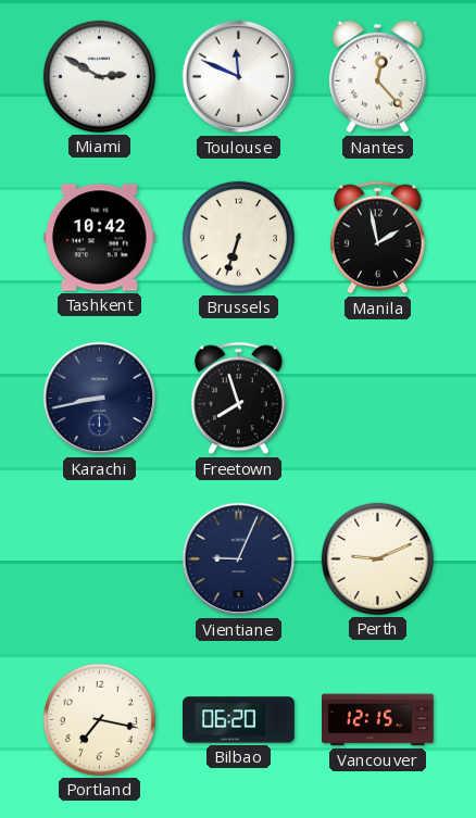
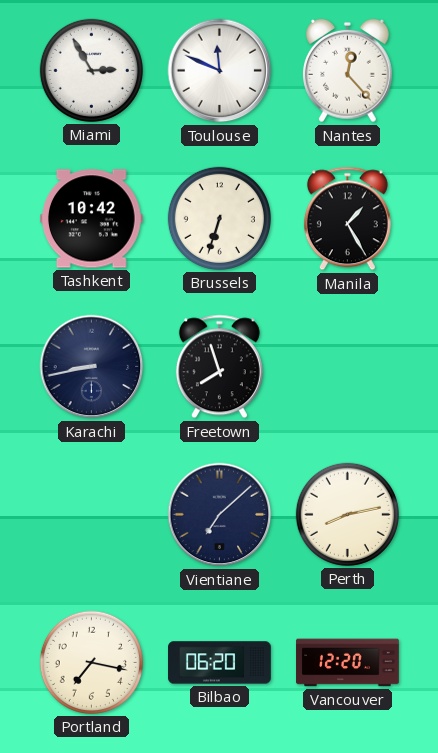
Miami: 2:50 -> 2:55
Manila: 1:58 -> 1:25
Vientiane: 9:04 -> 7:08
Perth: 9:11 -> 8:13
Vancouver: 12:15 -> 12:20
